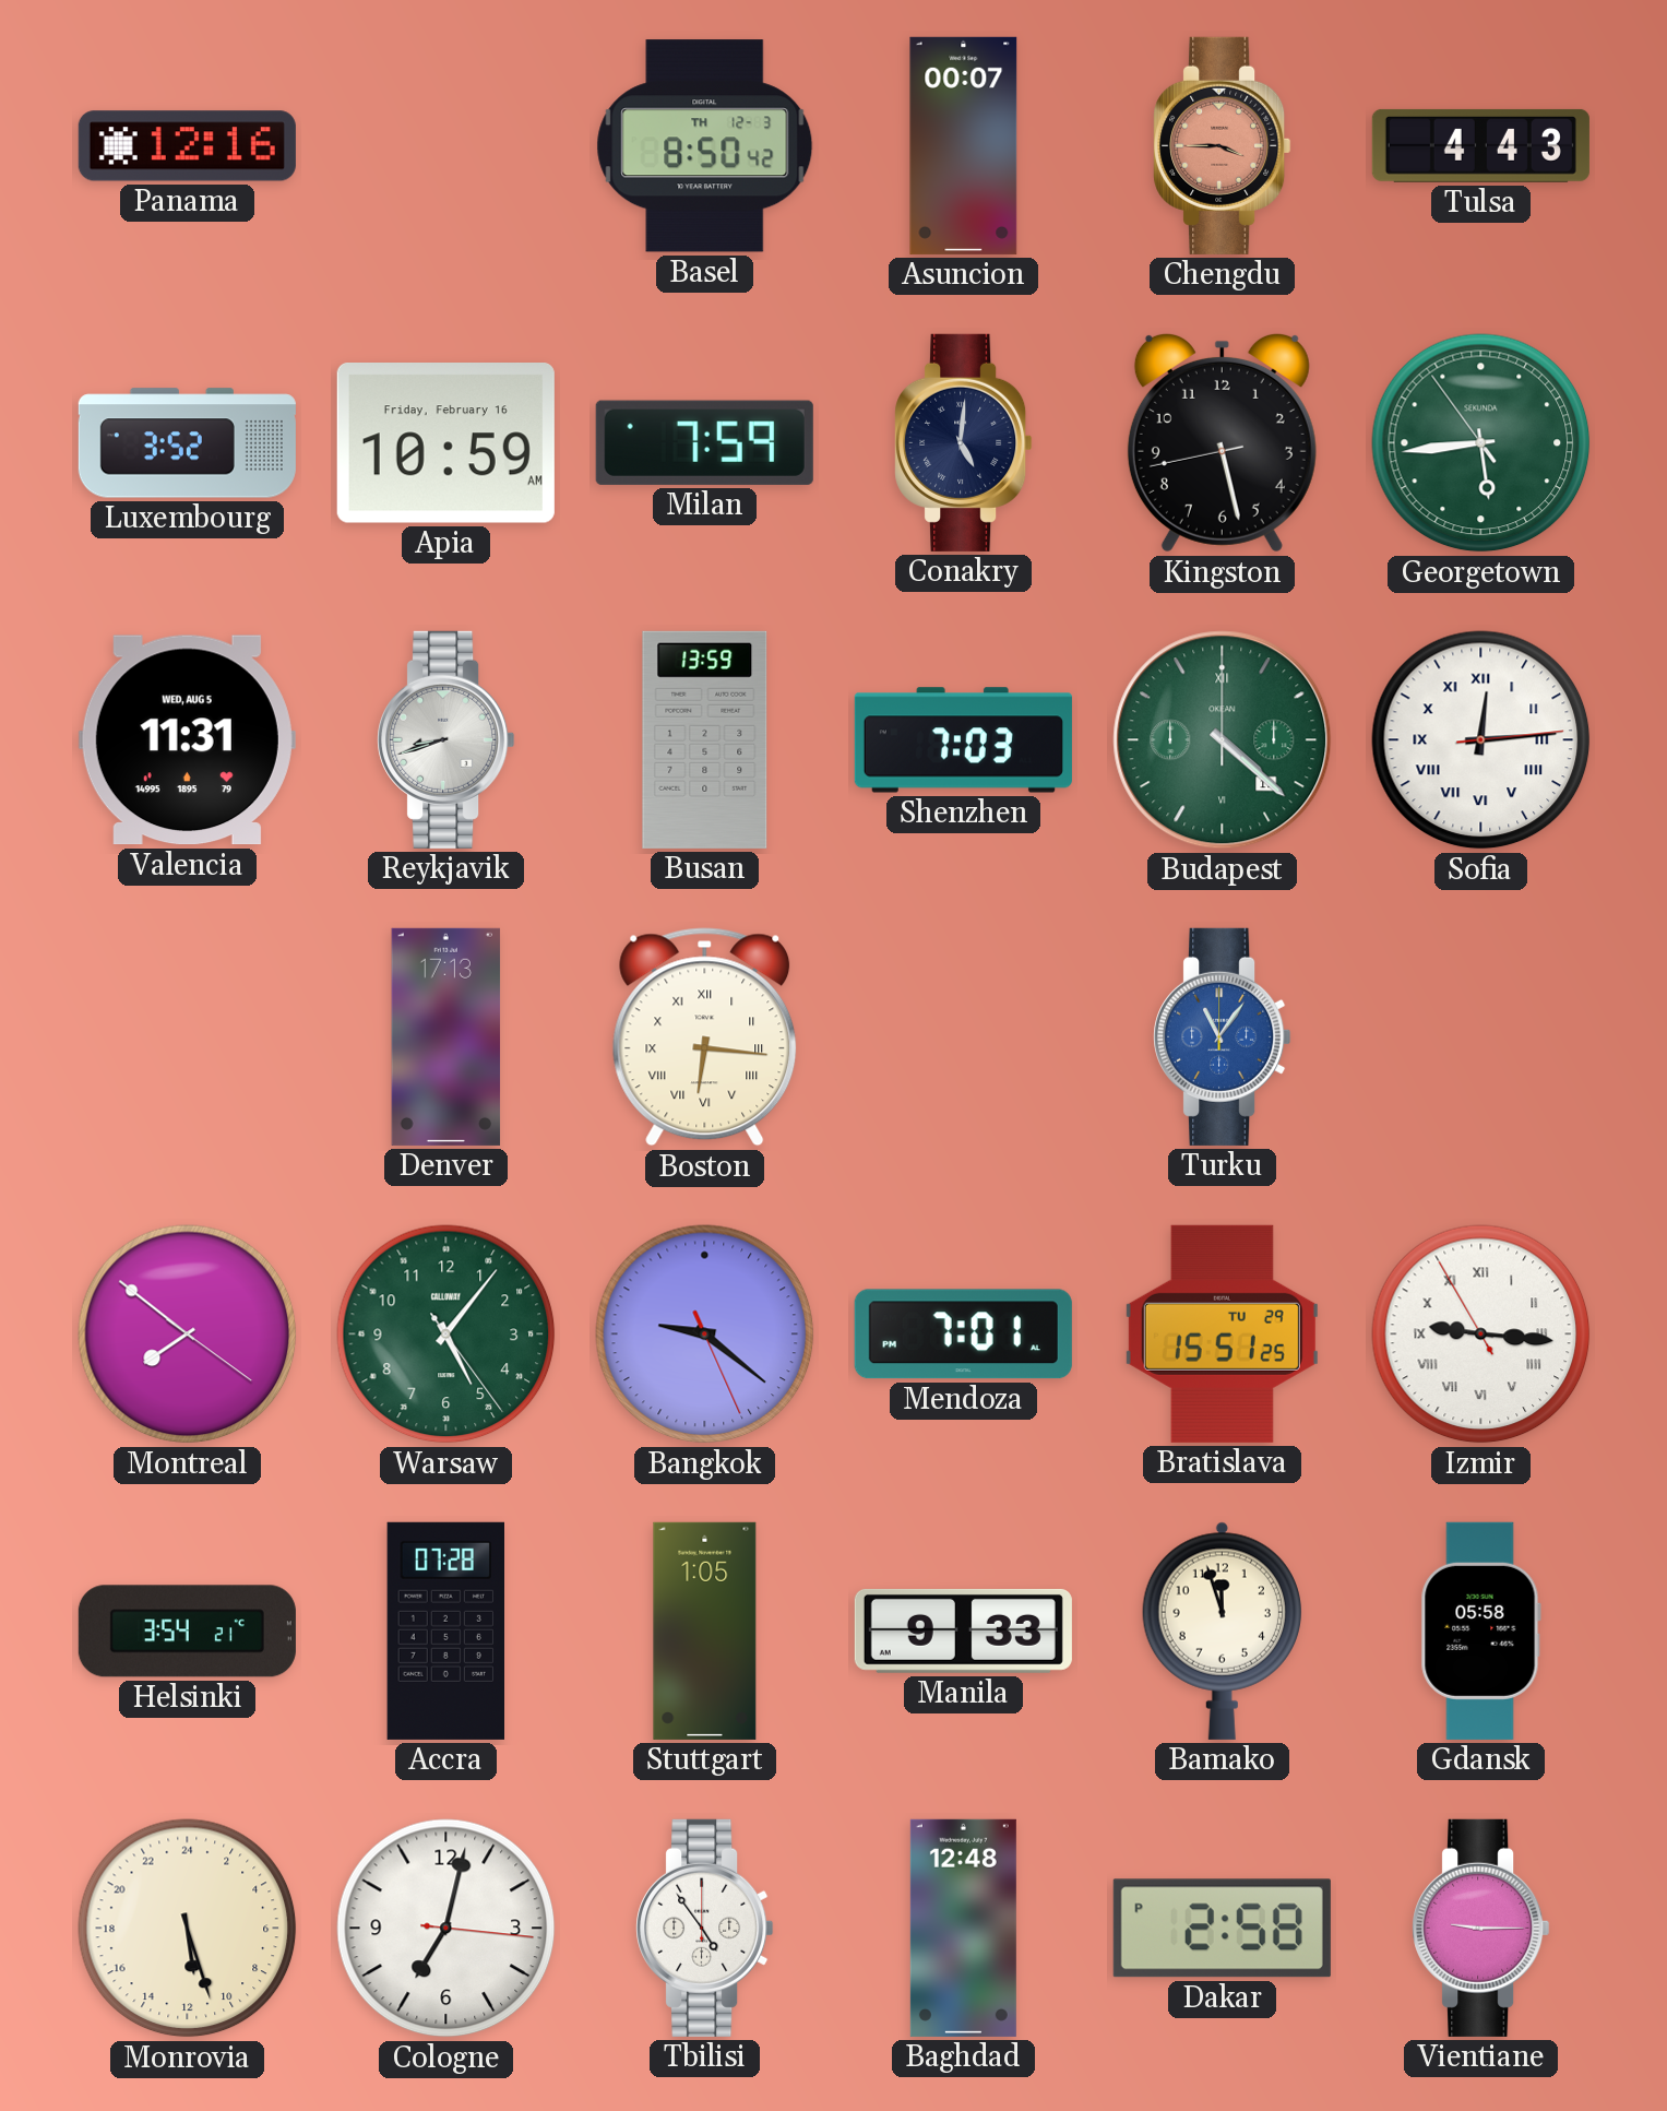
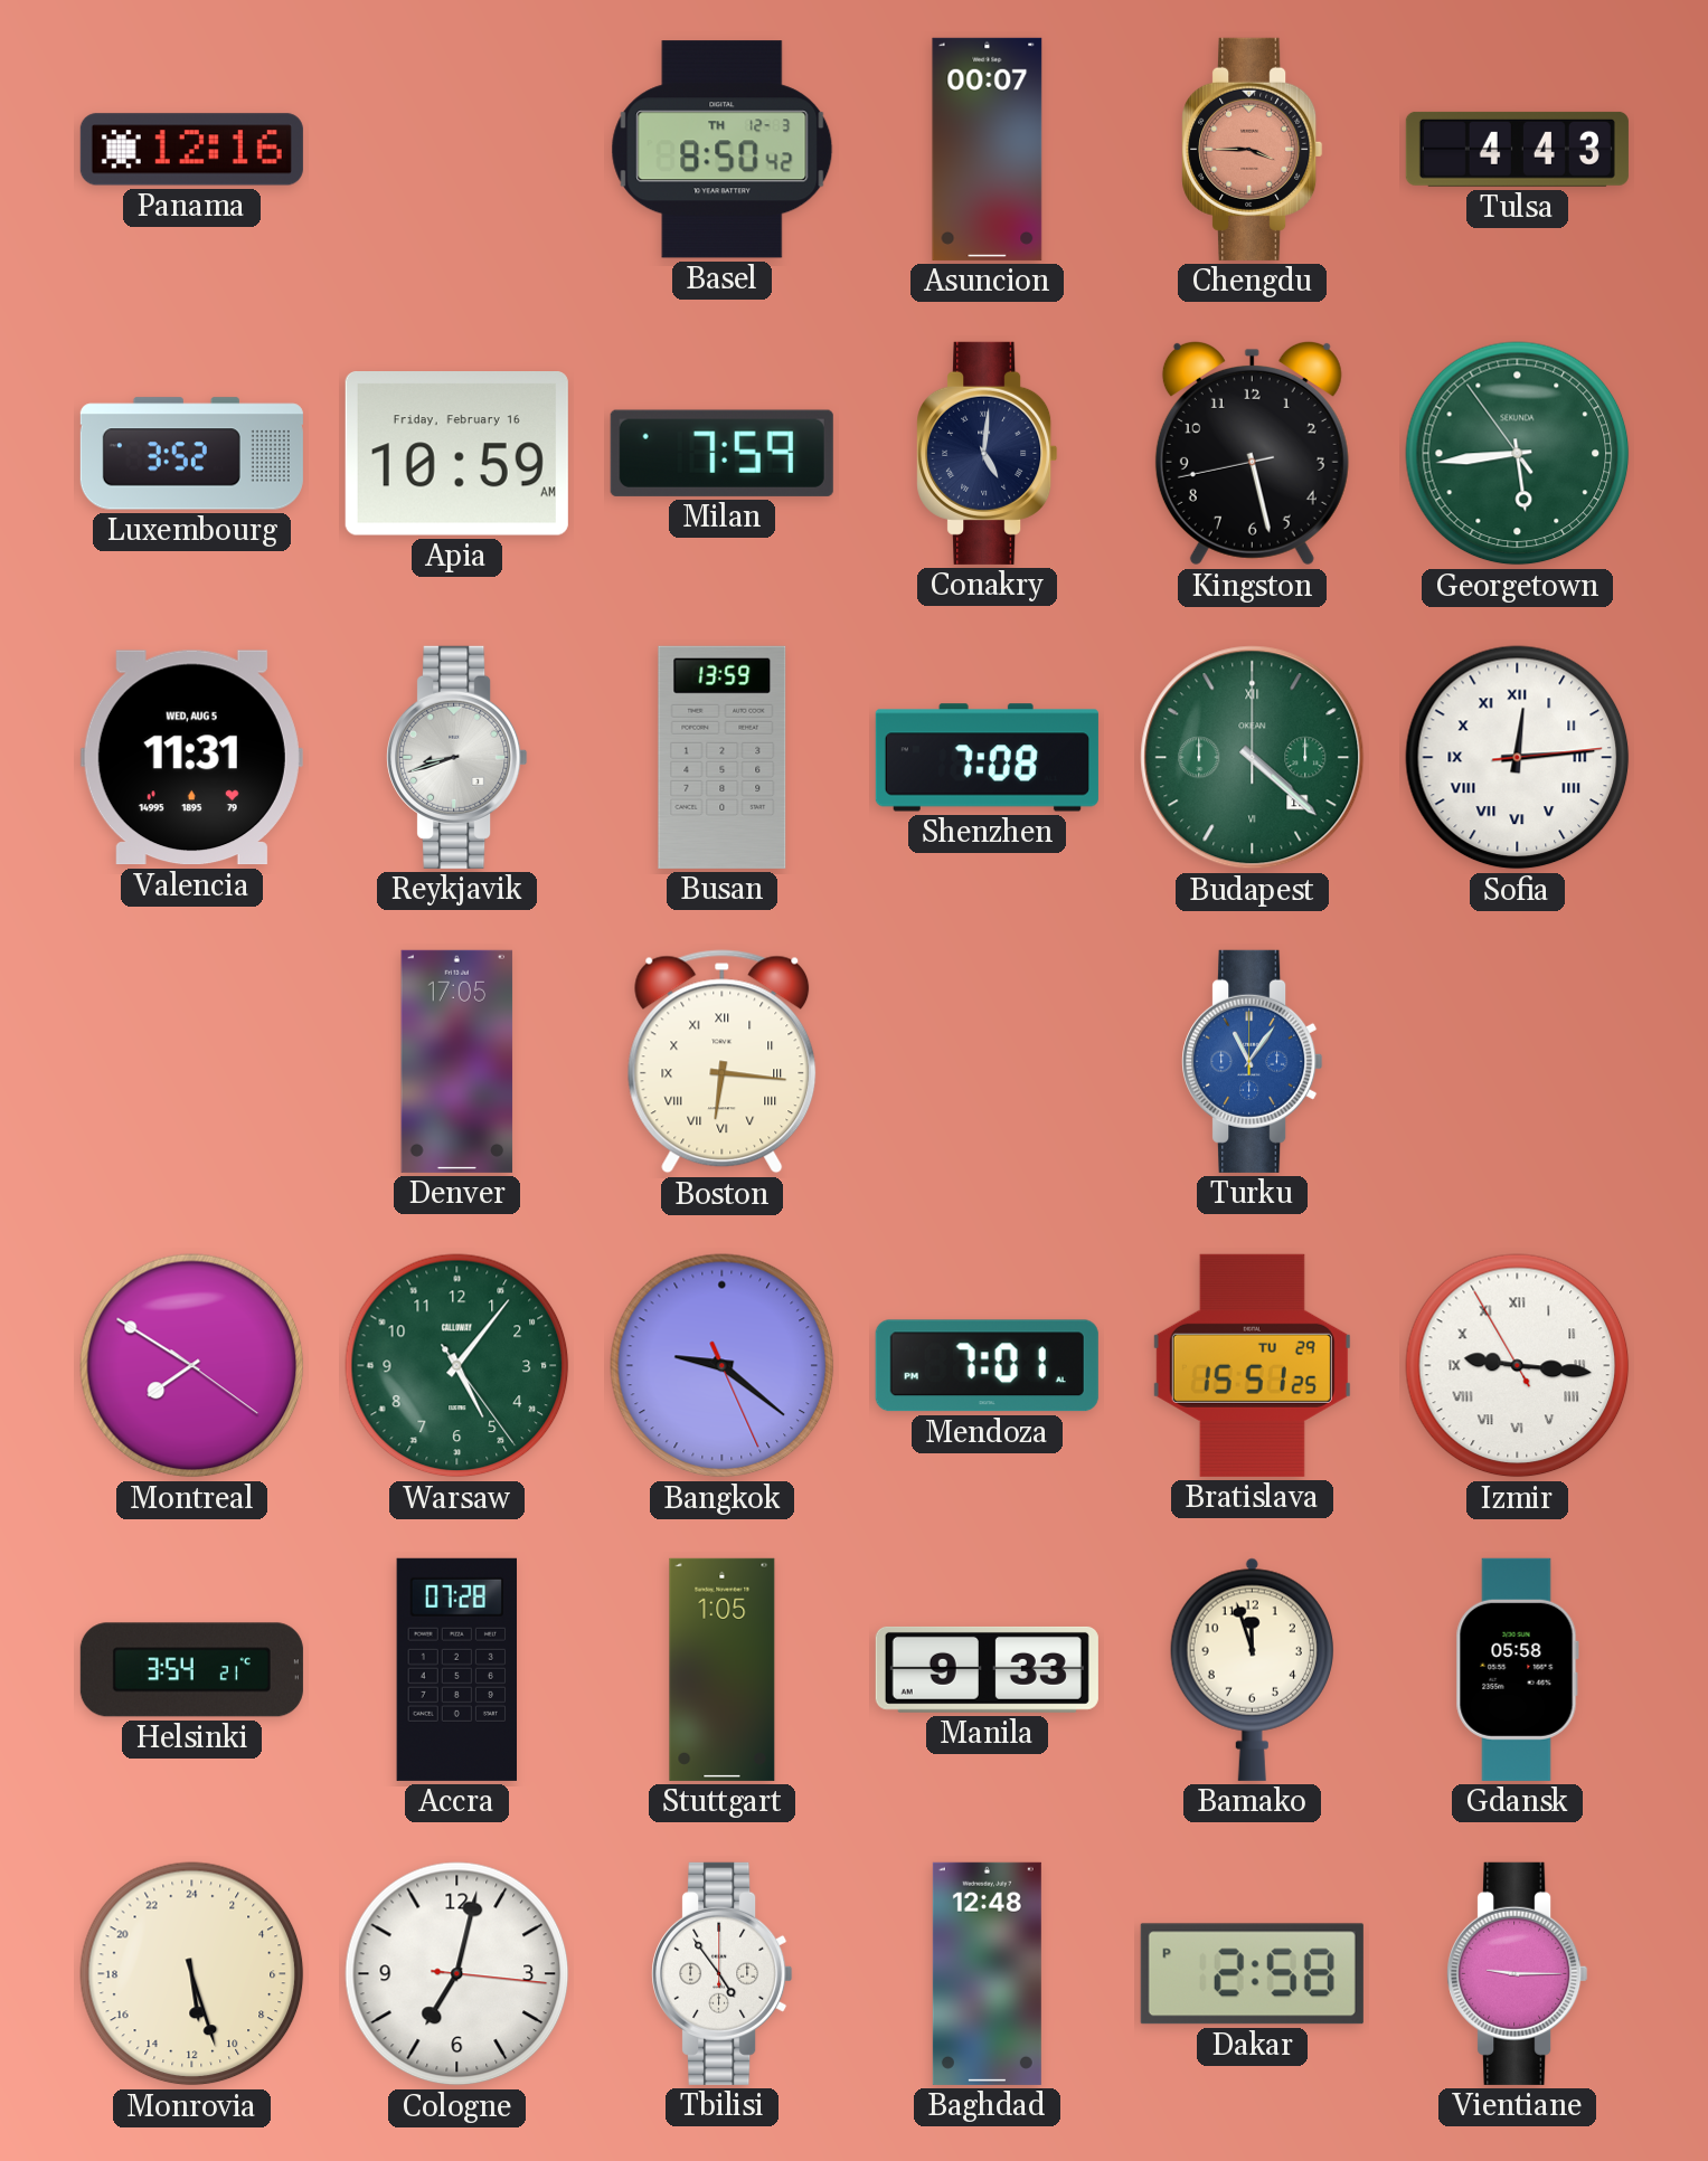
Shenzhen: 7:03 -> 7:08
Denver: 17:13 -> 17:05
Montreal: 7:51 -> 7:50
